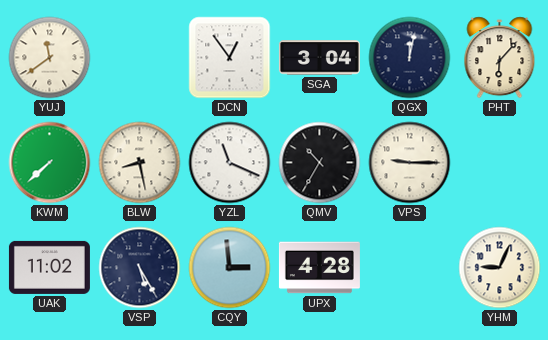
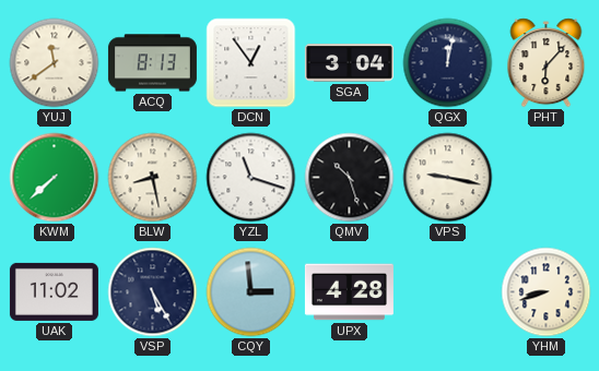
ACQ: none -> 8:13
YZL: 11:19 -> 11:18
QMV: 10:35 -> 10:27
VPS: 9:15 -> 9:17
YHM: 9:04 -> 8:42
